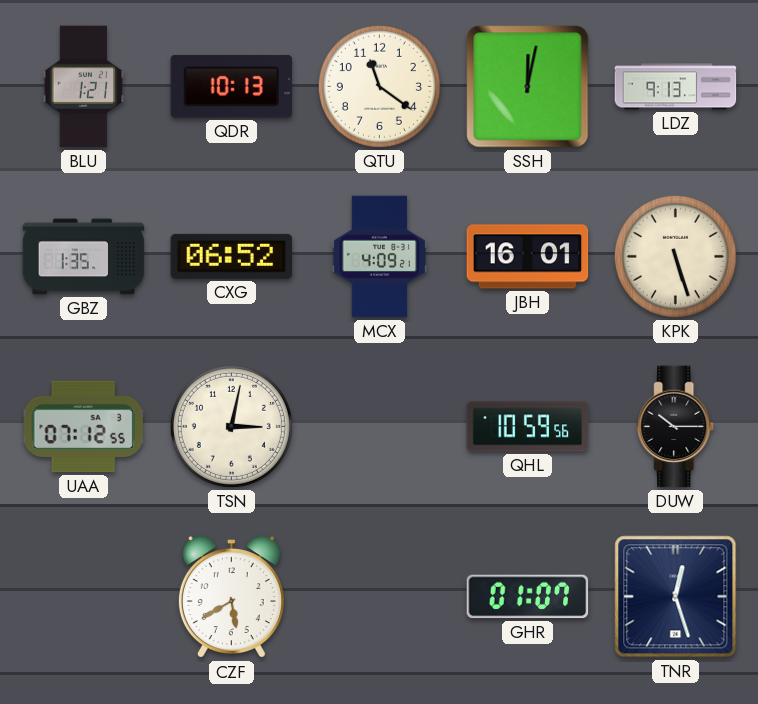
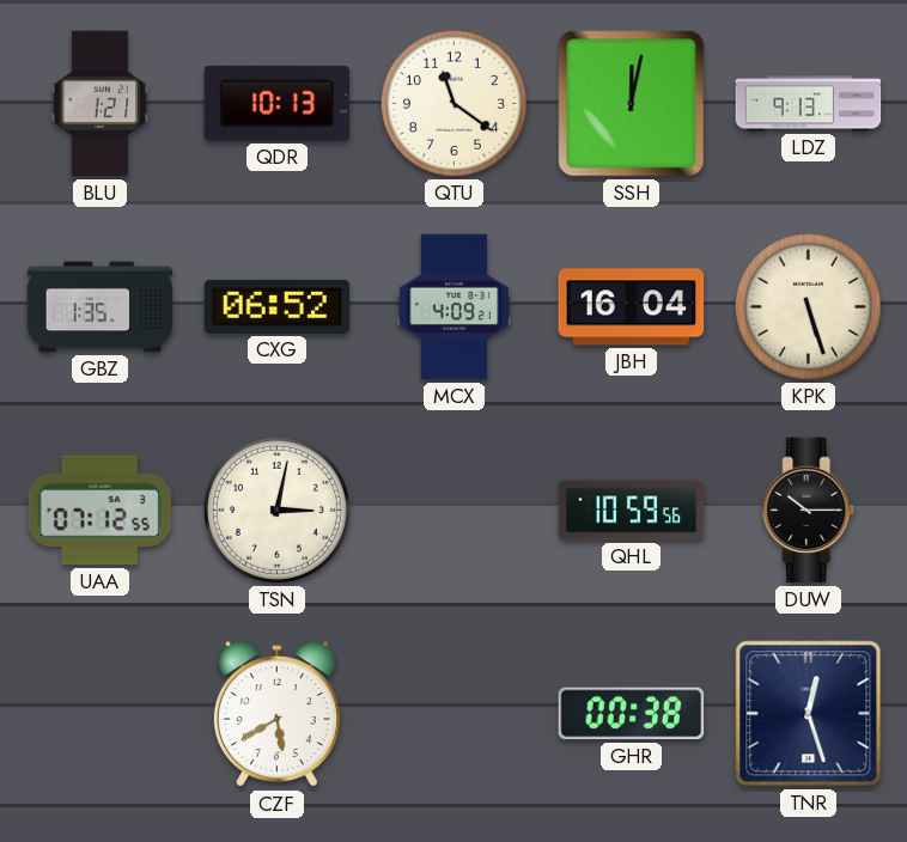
JBH: 16:01 -> 16:04
GHR: 01:07 -> 00:38
